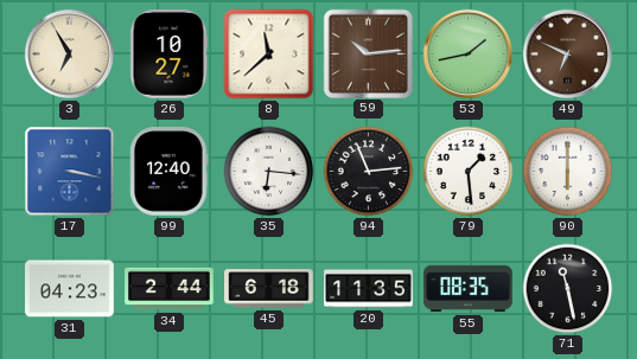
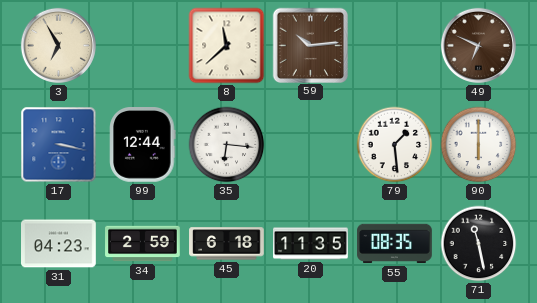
26: 10:27 -> none
53: 1:43 -> none
99: 12:40 -> 12:44
94: 11:14 -> none
34: 2:44 -> 2:59
